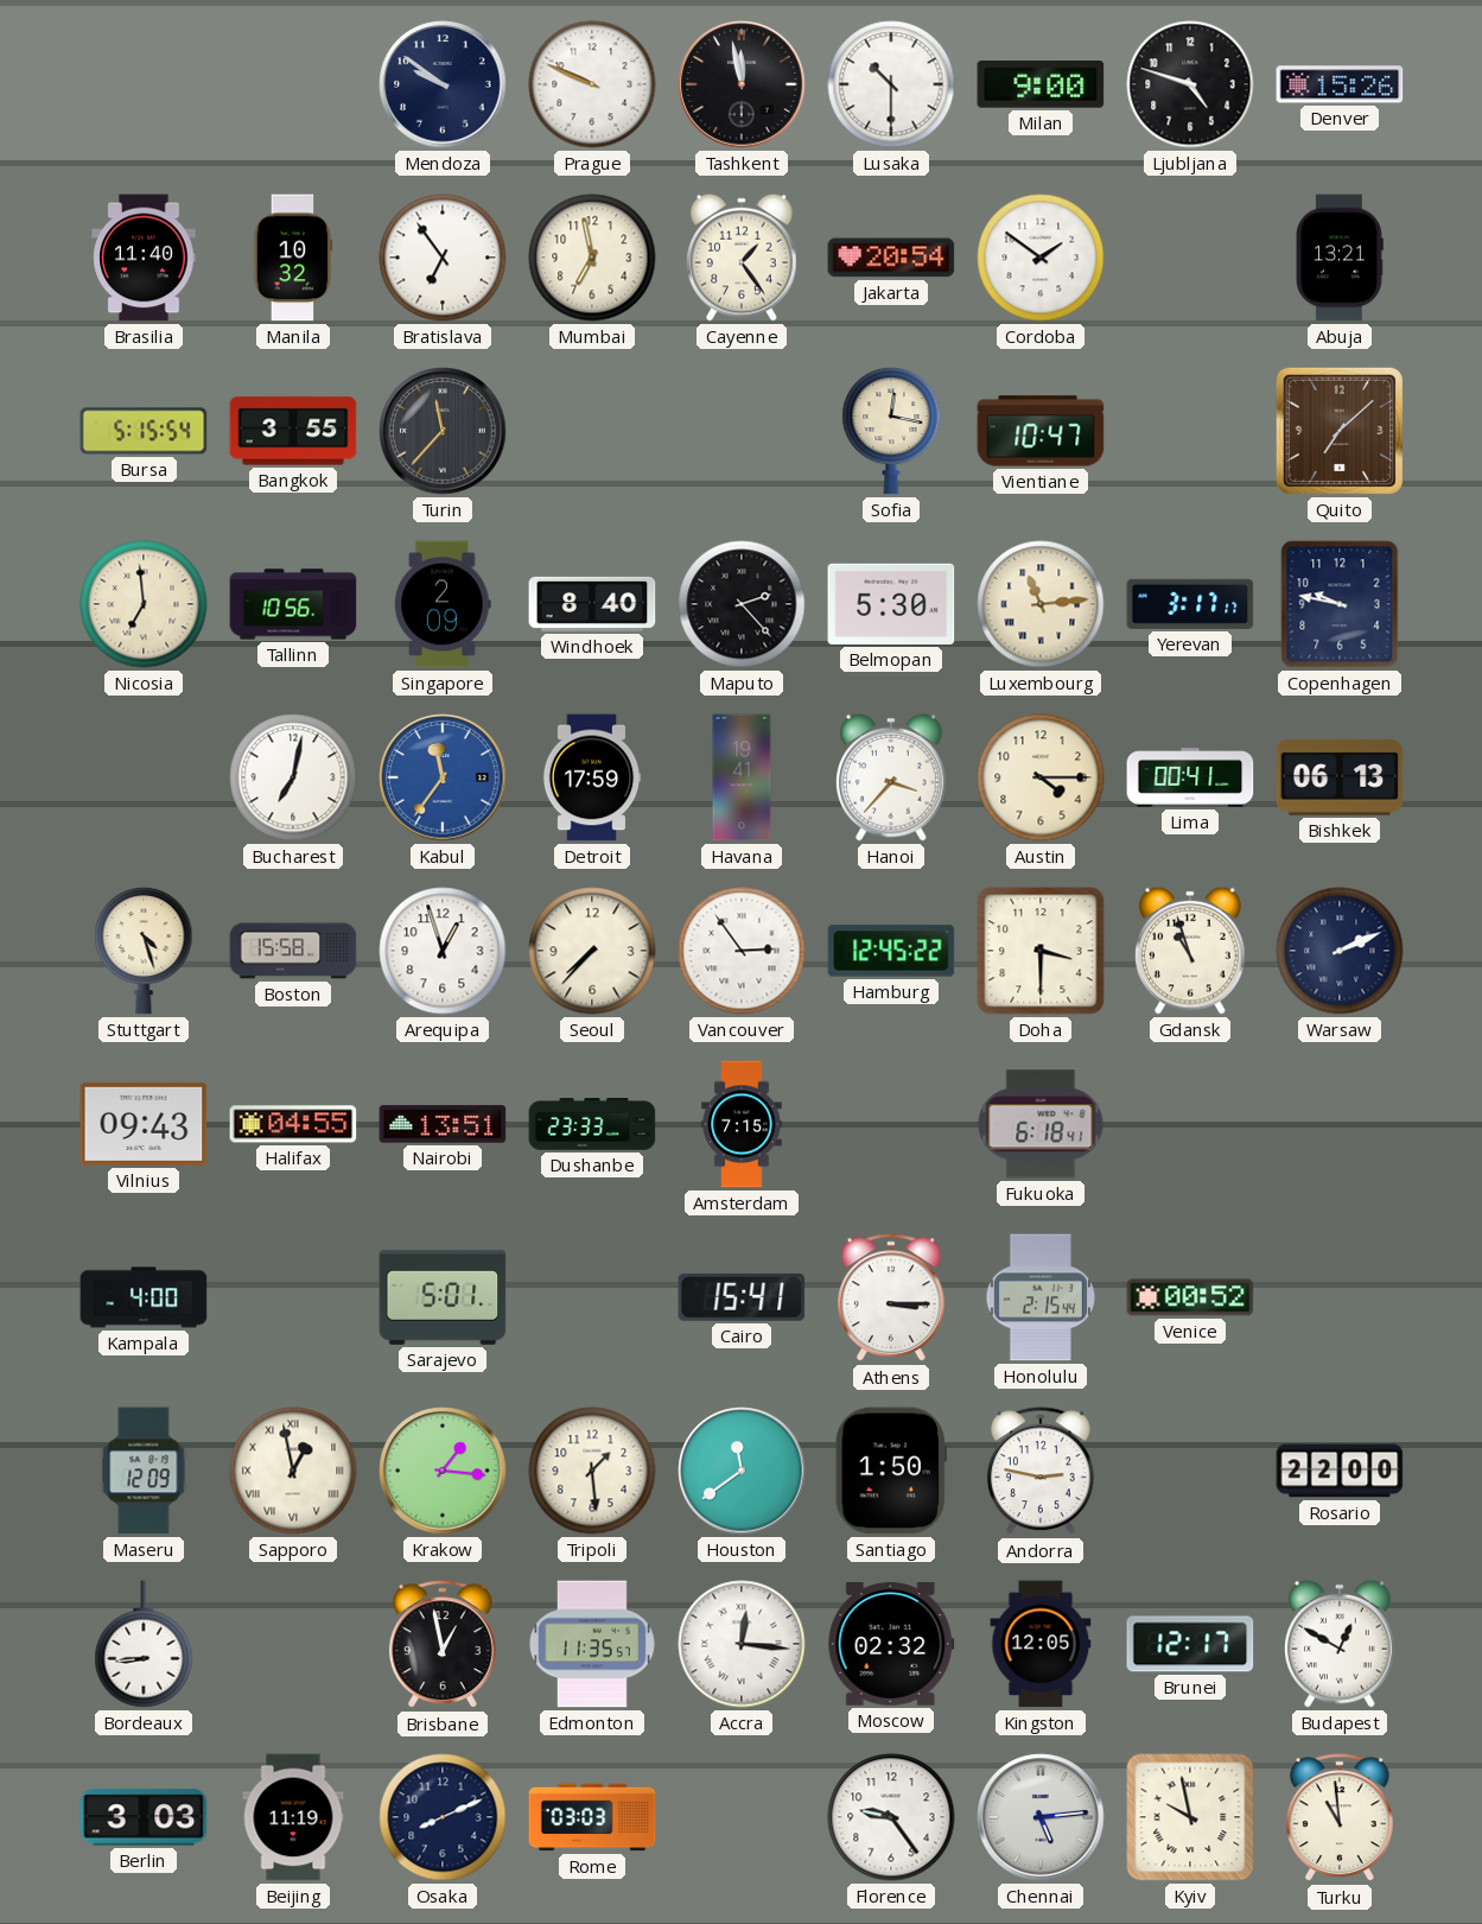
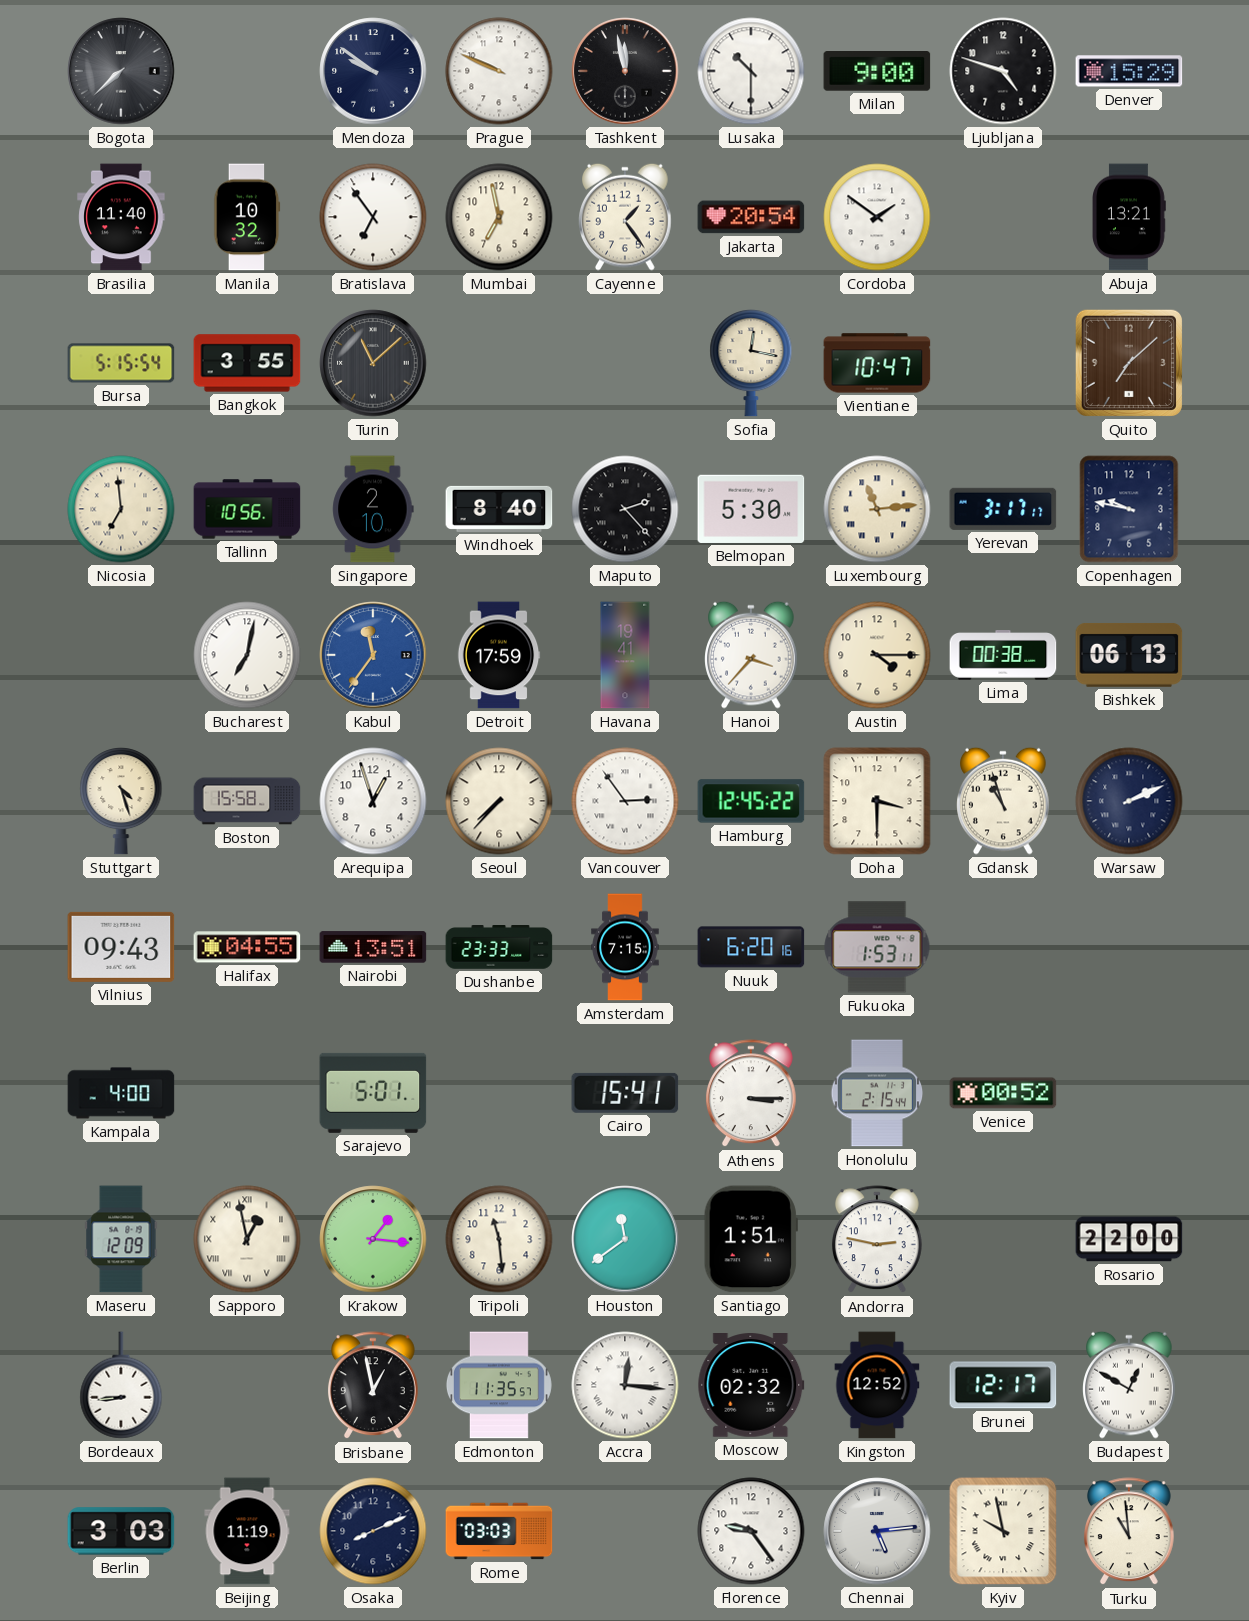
Bogota: none -> 7:38
Denver: 15:26 -> 15:29
Turin: 11:37 -> 11:08
Singapore: 2:09 -> 2:10
Lima: 00:41 -> 00:38
Nuuk: none -> 6:20
Fukuoka: 6:18 -> 1:53
Tripoli: 1:29 -> 11:29
Santiago: 1:50 -> 1:51
Kingston: 12:05 -> 12:52
